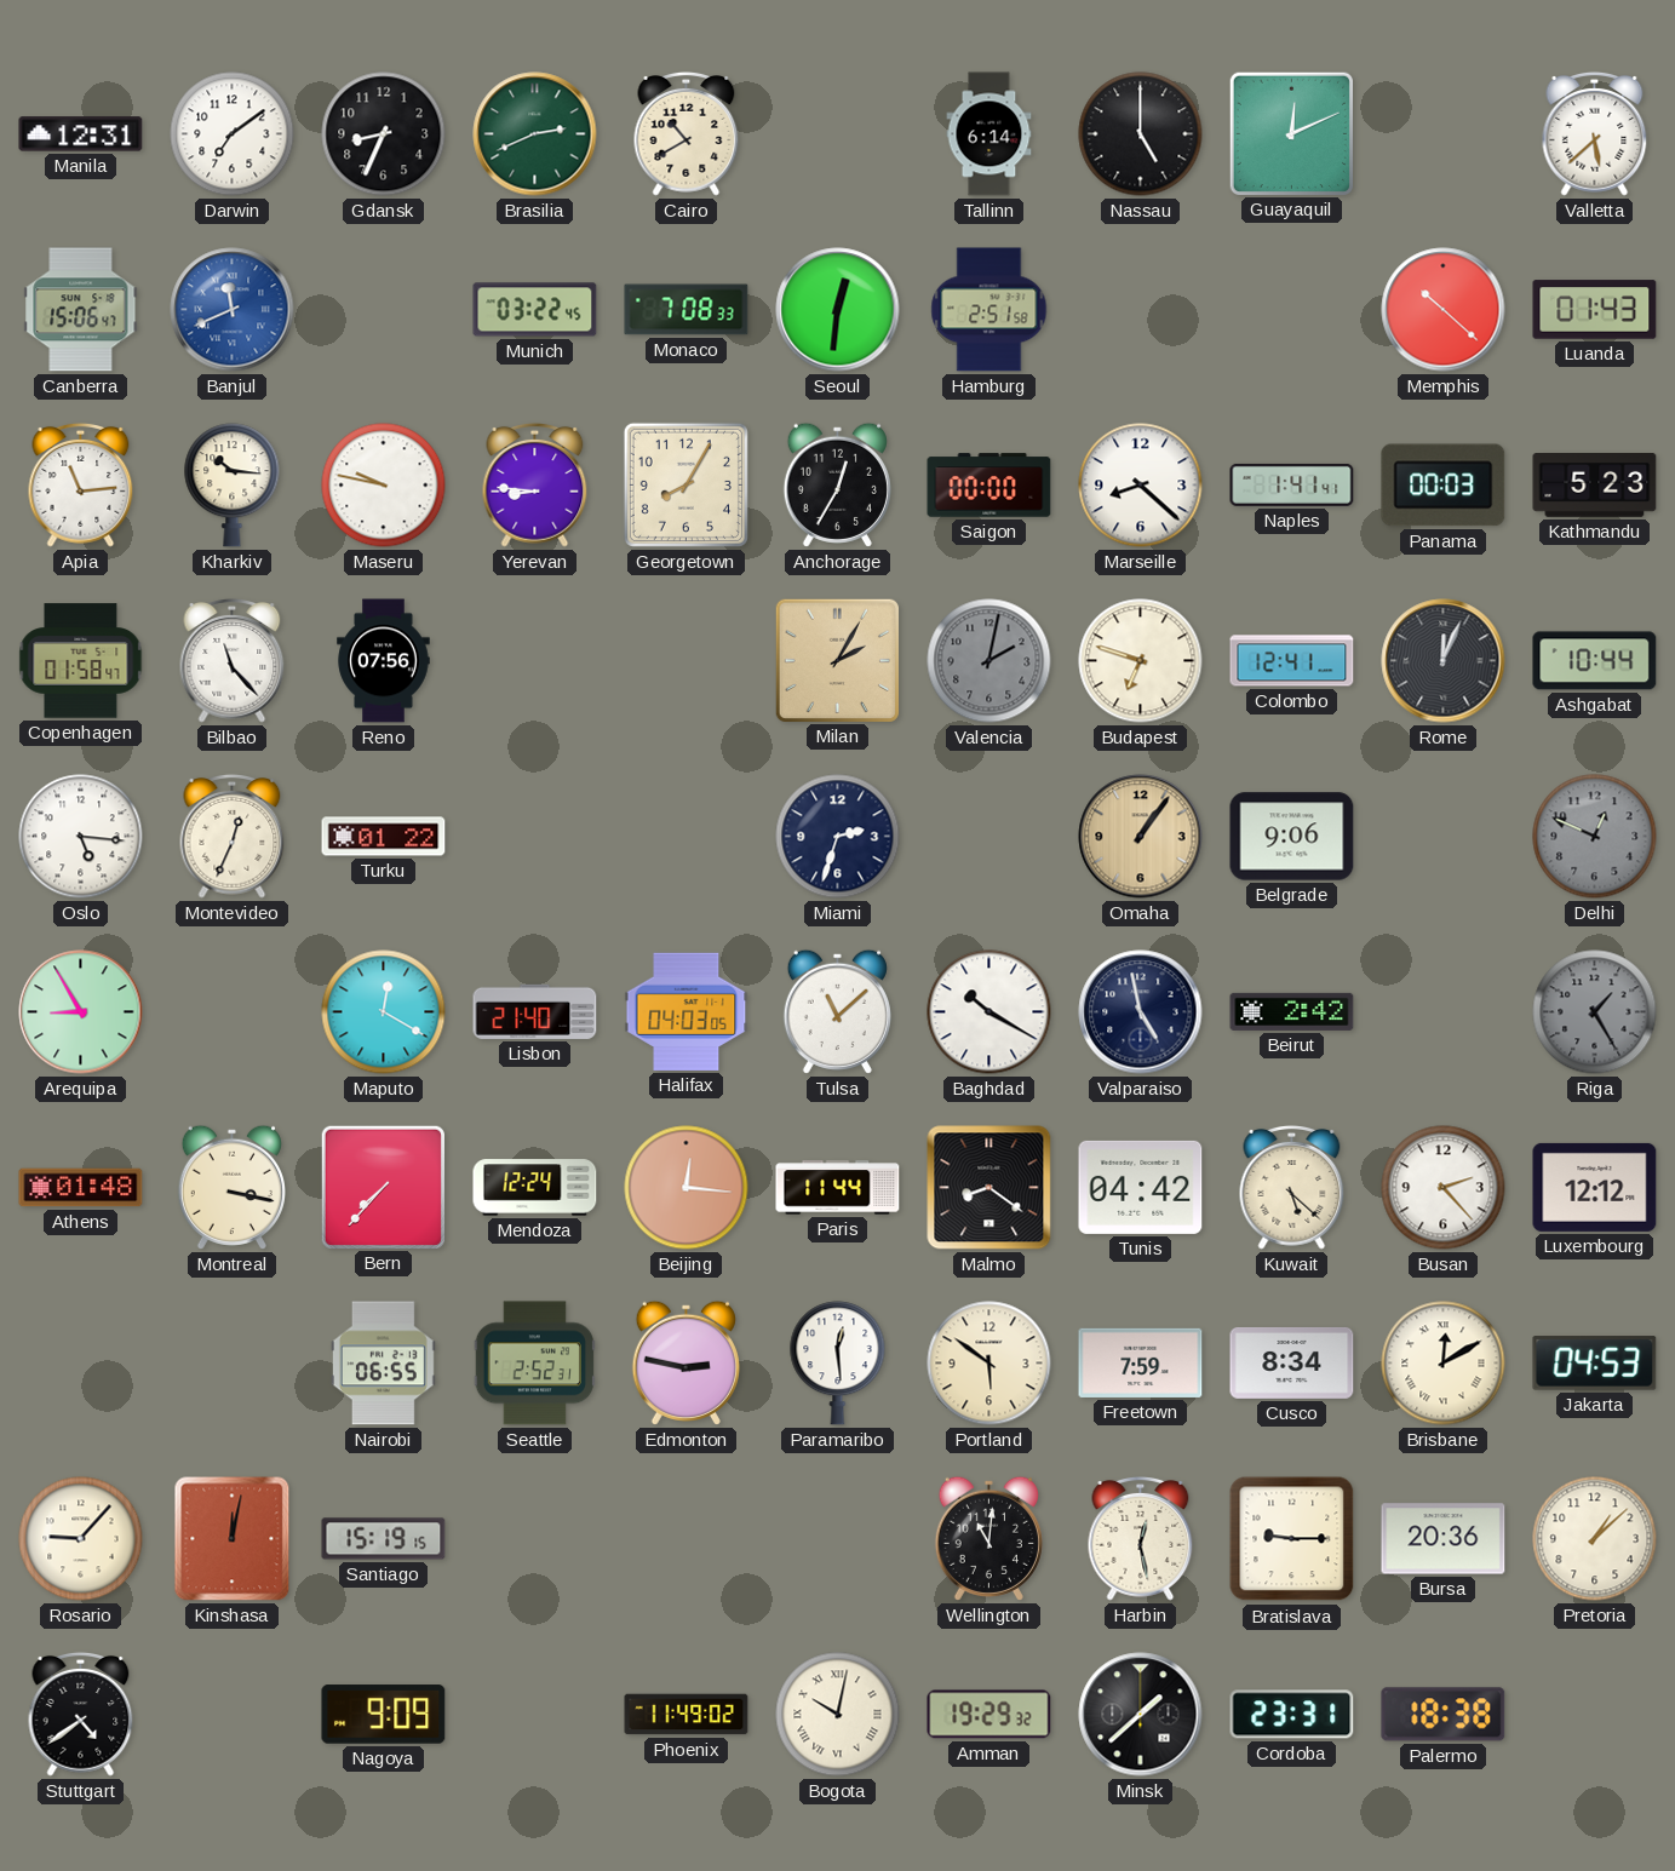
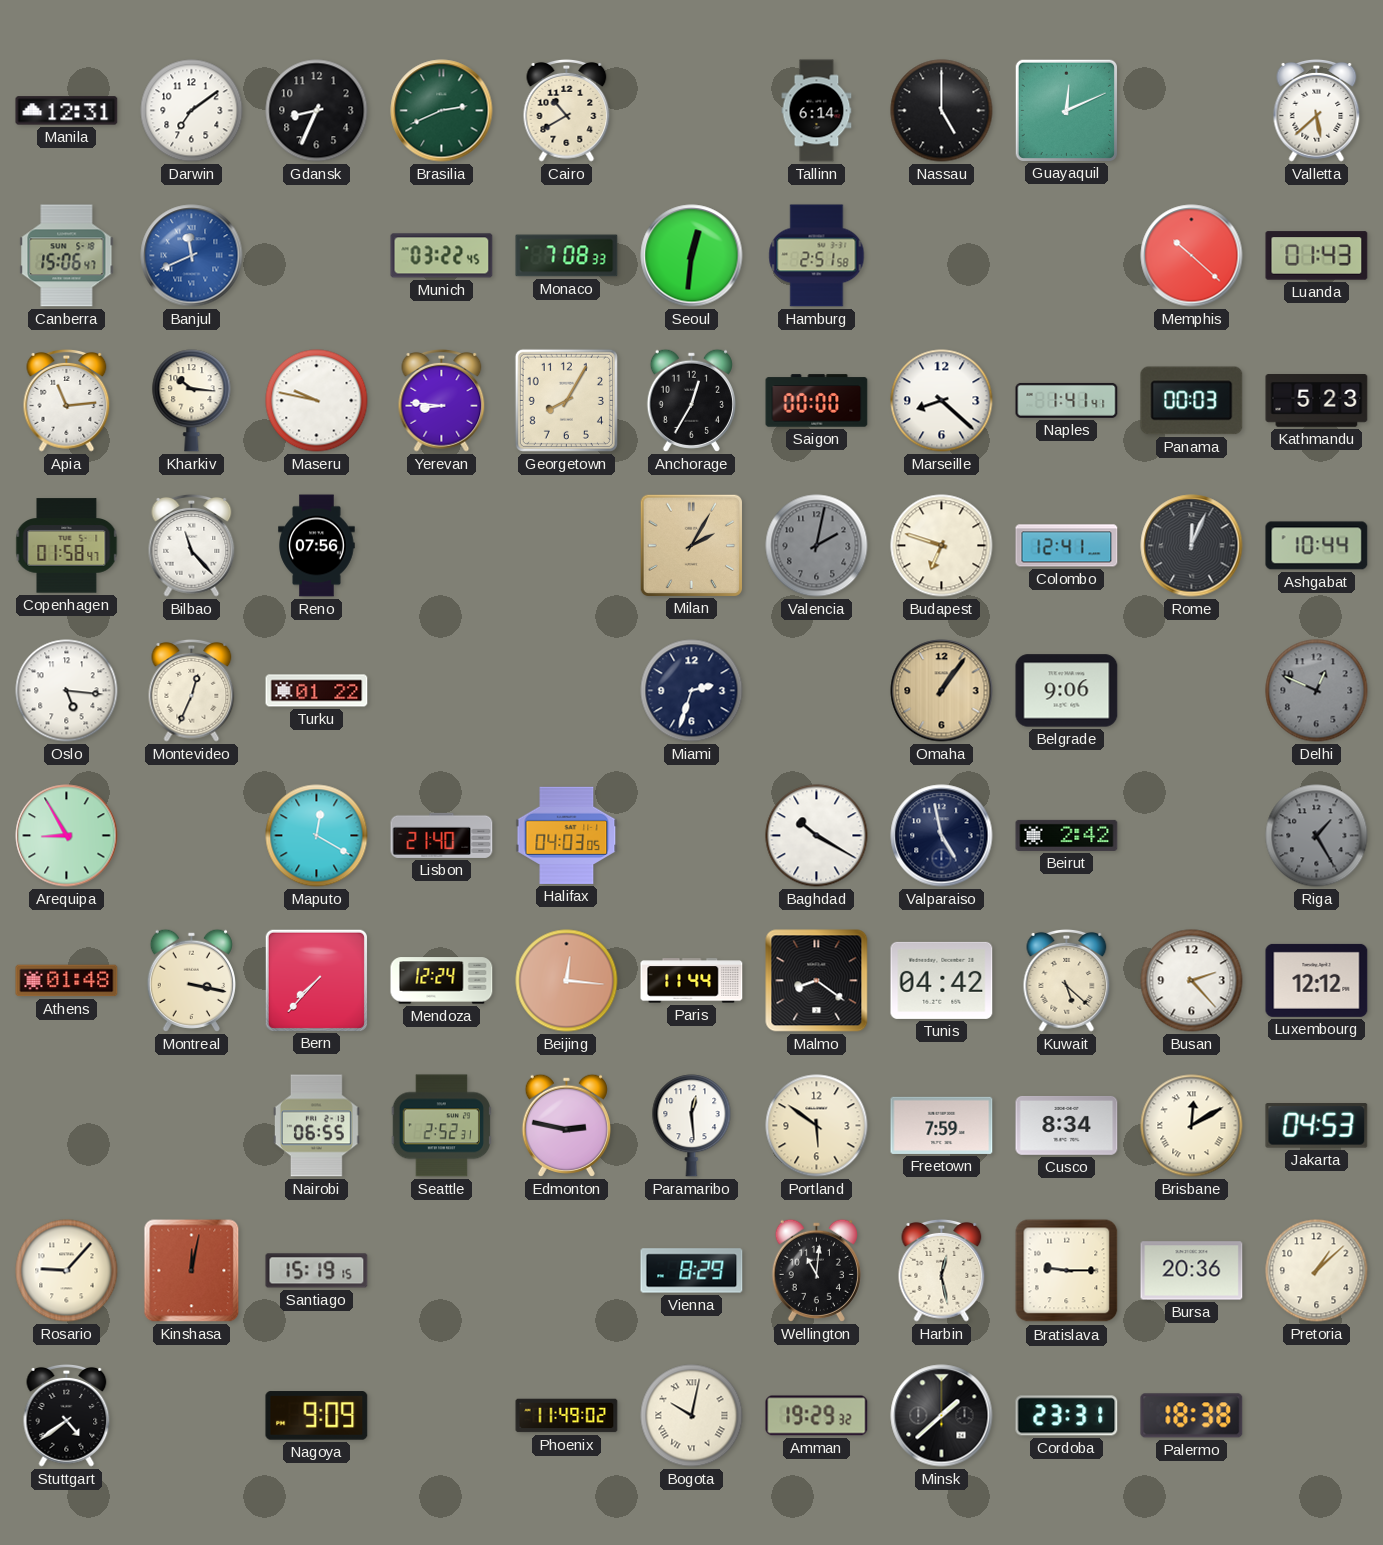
Tulsa: 11:08 -> none
Vienna: none -> 8:29
